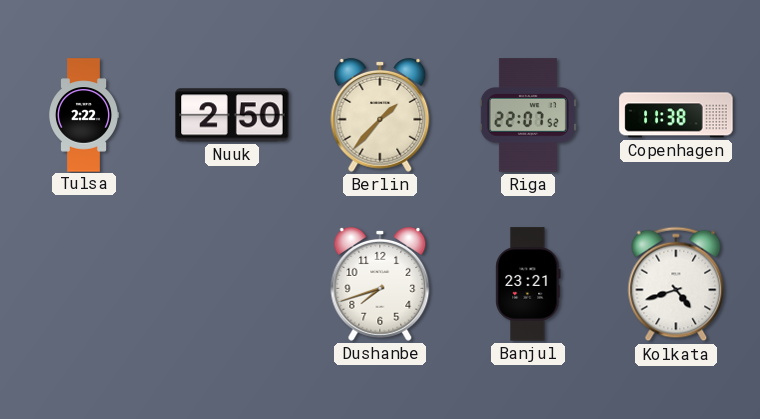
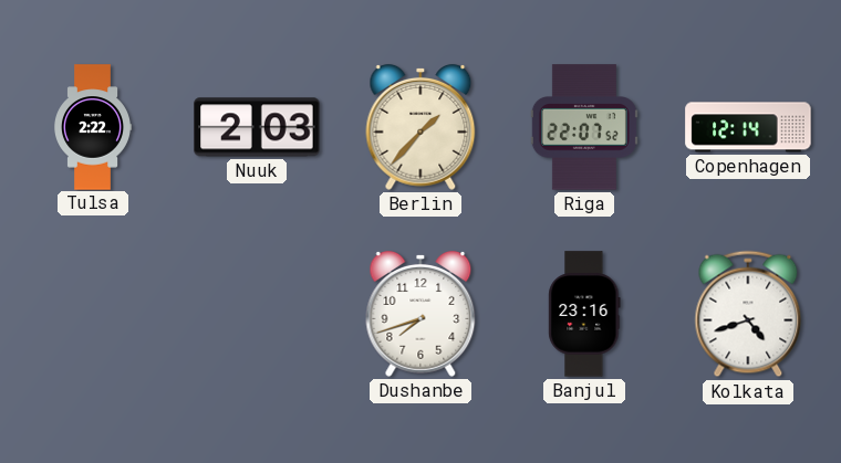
Nuuk: 2:50 -> 2:03
Copenhagen: 11:38 -> 12:14
Banjul: 23:21 -> 23:16
